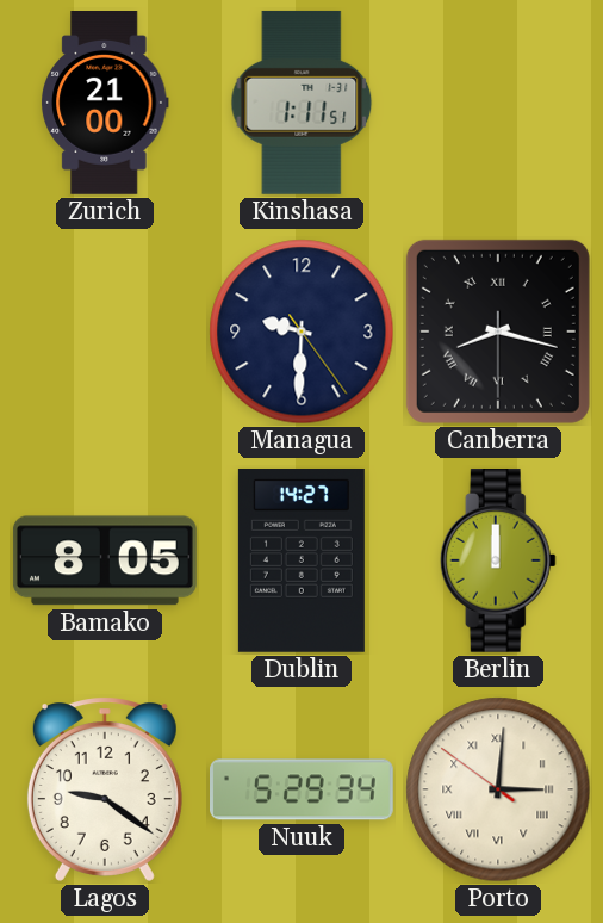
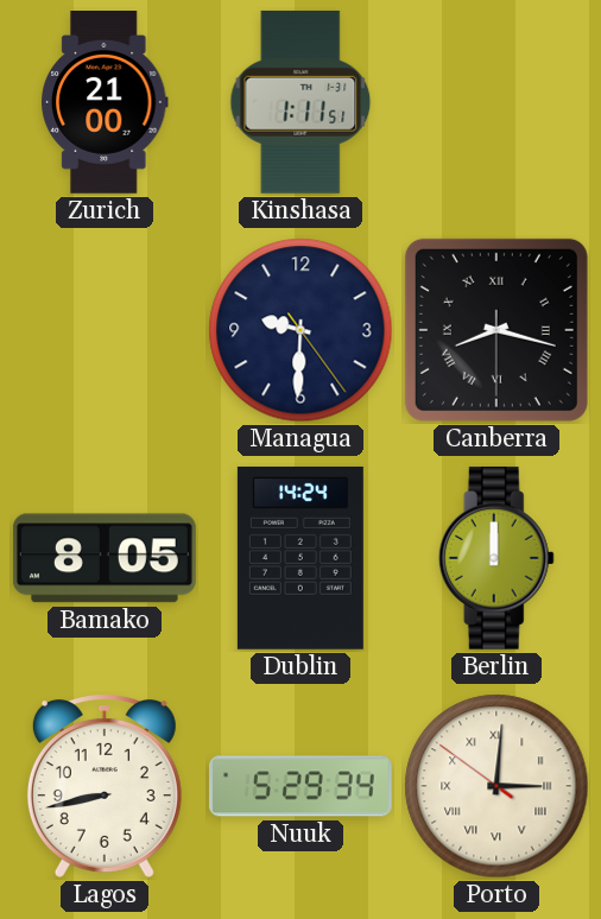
Dublin: 14:27 -> 14:24
Lagos: 9:21 -> 8:43
